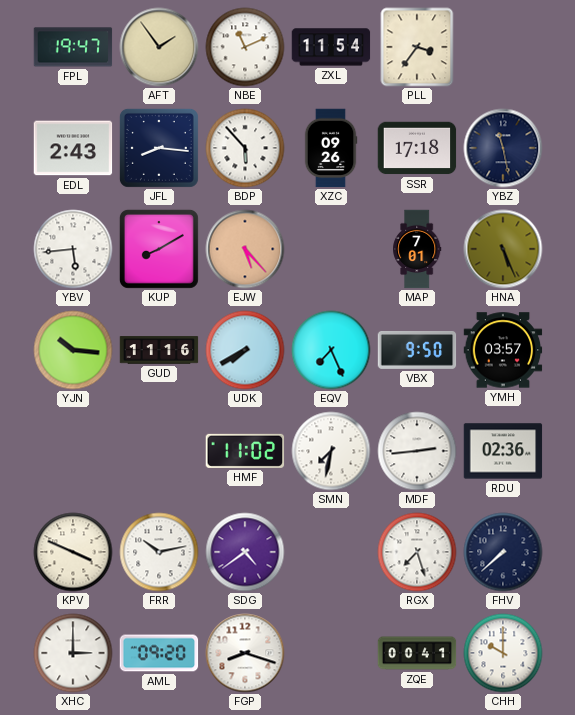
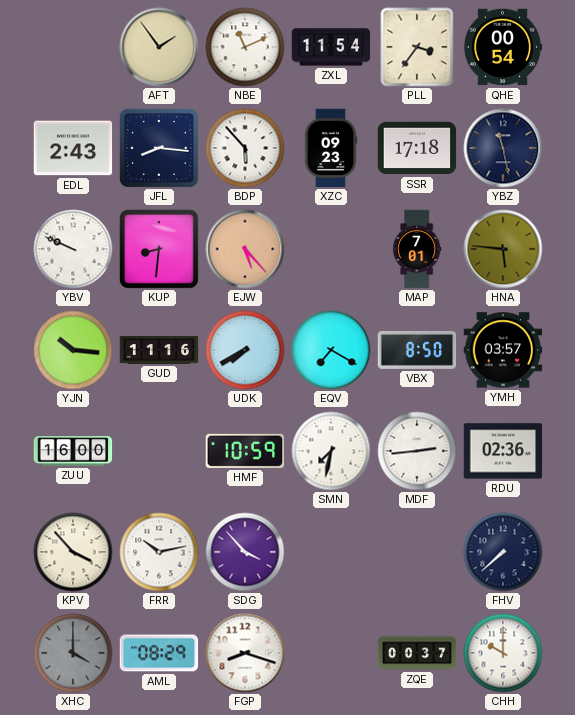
FPL: 19:47 -> none
QHE: none -> 00:54
XZC: 09:26 -> 09:23
YBV: 5:44 -> 9:49
KUP: 8:10 -> 8:31
HNA: 5:26 -> 5:46
EQV: 7:26 -> 7:20
VBX: 9:50 -> 8:50
ZUU: none -> 16:00
HMF: 11:02 -> 10:59
KPV: 3:49 -> 3:53
SDG: 4:39 -> 3:53
RGX: 7:27 -> none
XHC: 3:00 -> 4:00
XHC dial: white -> grey
AML: 09:20 -> 08:29
ZQE: 00:41 -> 00:37
